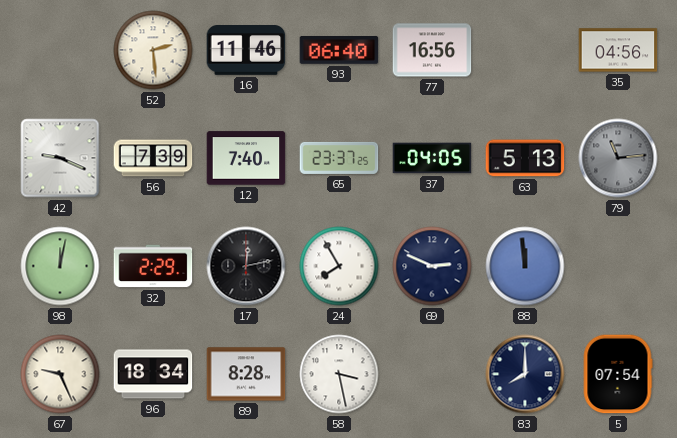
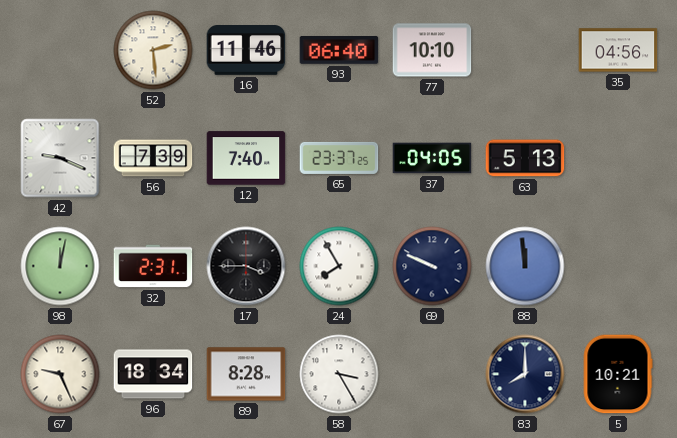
77: 16:56 -> 10:10
79: 11:14 -> none
32: 2:29 -> 2:31
17: 12:13 -> 3:45
69: 2:49 -> 9:49
58: 3:28 -> 3:25
5: 07:54 -> 10:21
